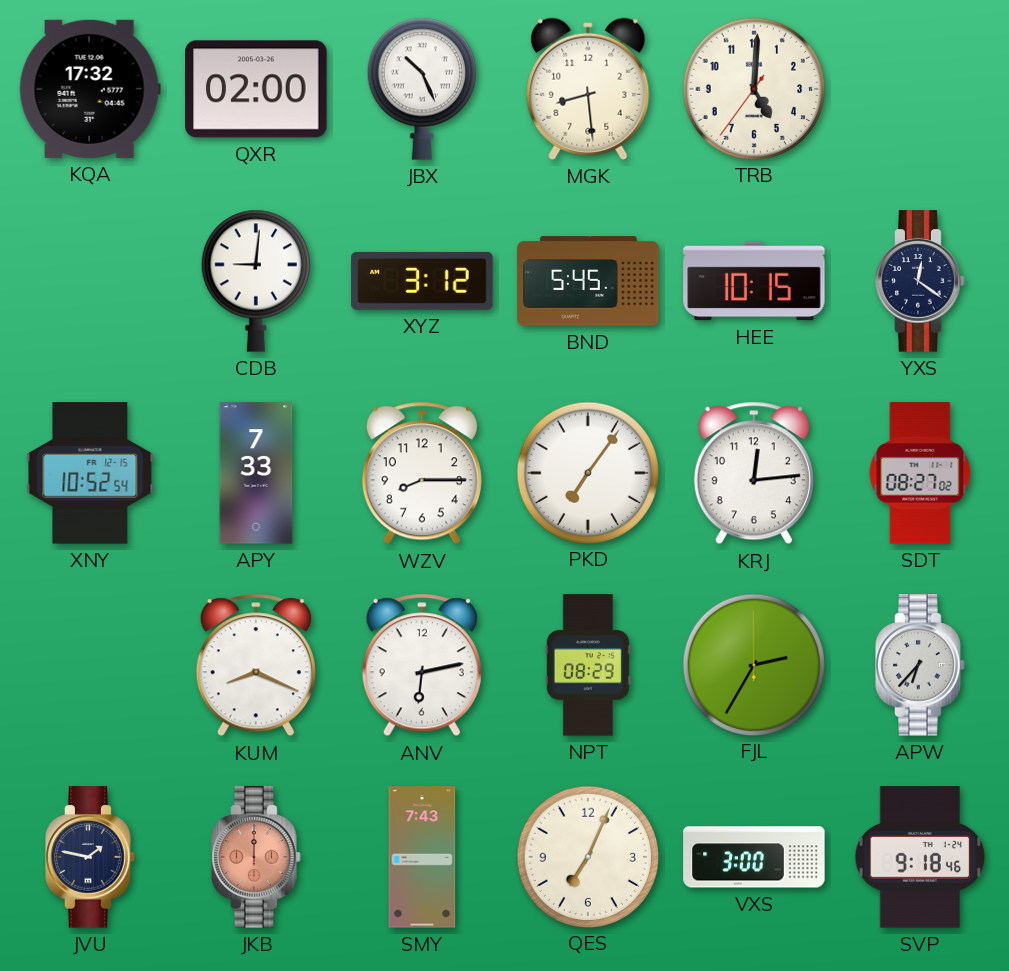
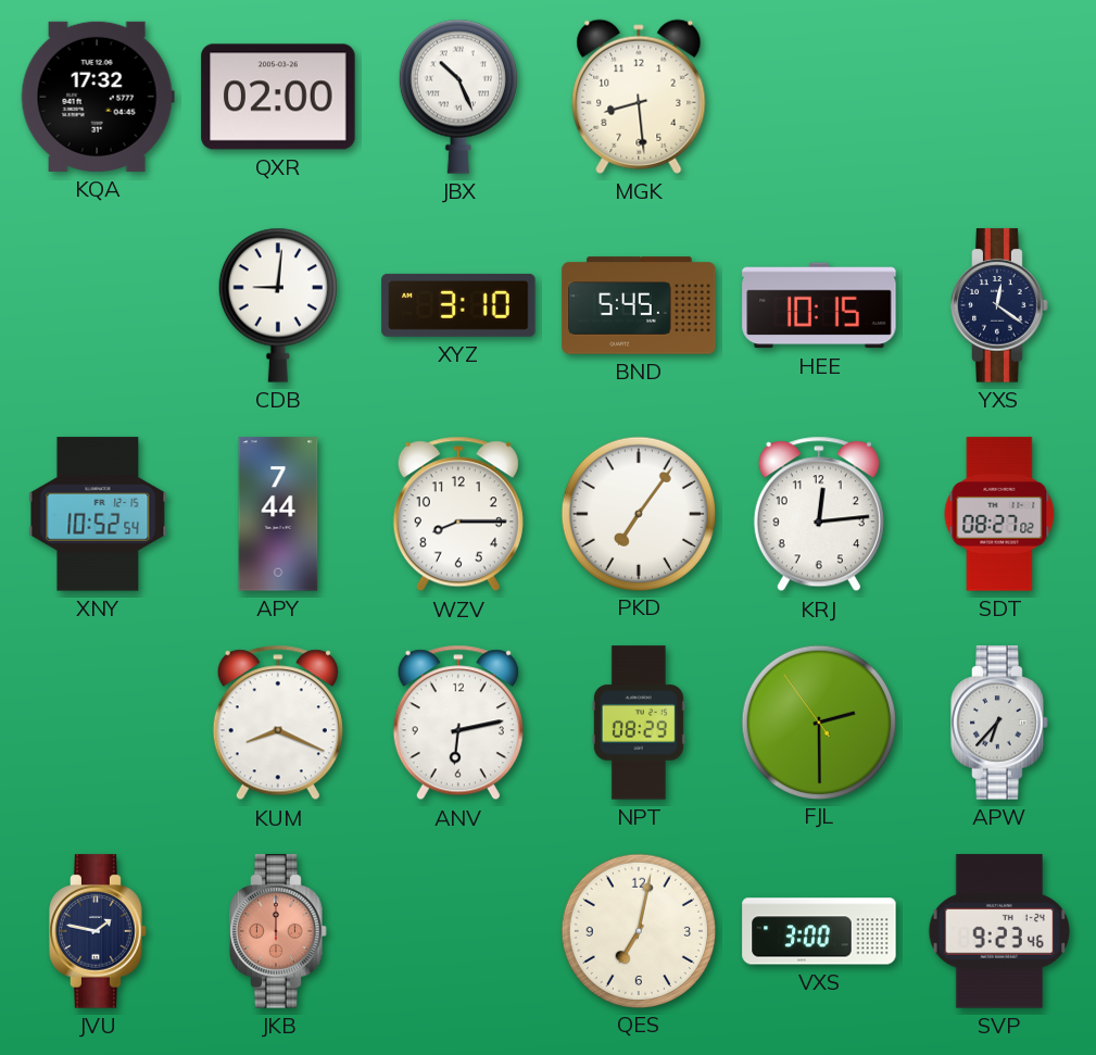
TRB: 5:00 -> none
XYZ: 3:12 -> 3:10
APY: 7:33 -> 7:44
FJL: 2:35 -> 2:29
SMY: 7:43 -> none
QES: 7:04 -> 7:02
SVP: 9:18 -> 9:23
